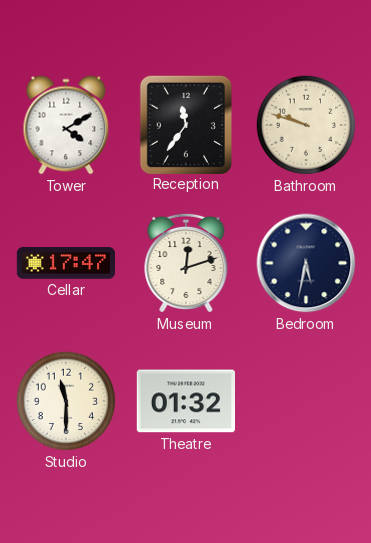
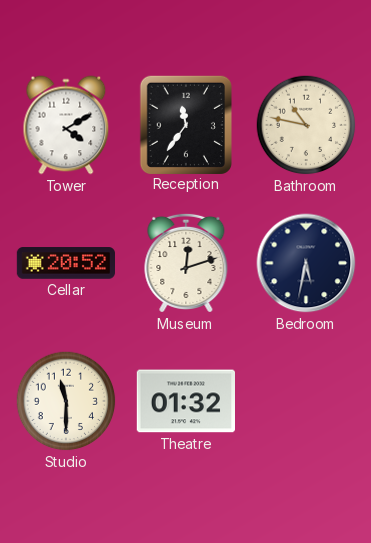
Bathroom: 9:48 -> 10:47
Cellar: 17:47 -> 20:52
